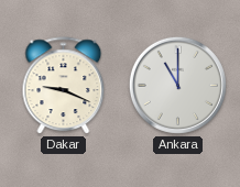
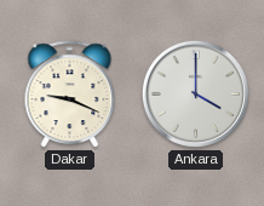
Ankara: 11:00 -> 4:00
